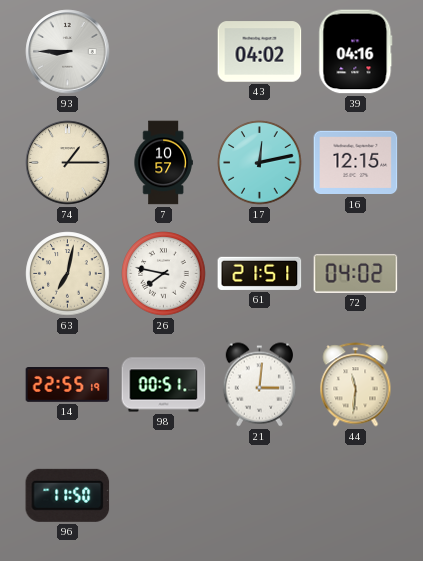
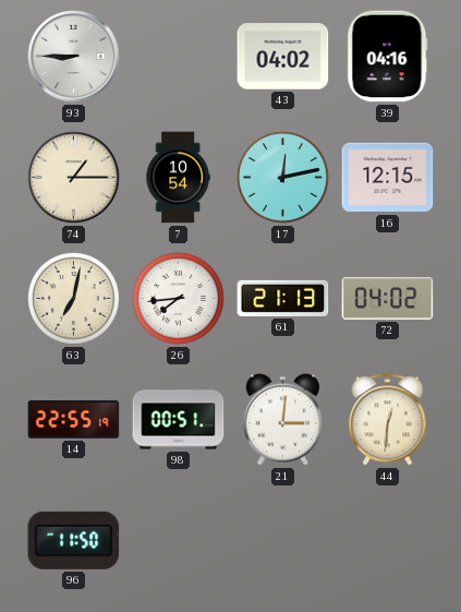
7: 10:57 -> 10:54
26: 7:47 -> 7:44
61: 21:51 -> 21:13
44: 11:31 -> 12:31
